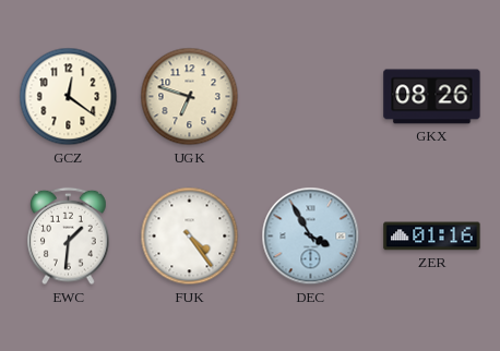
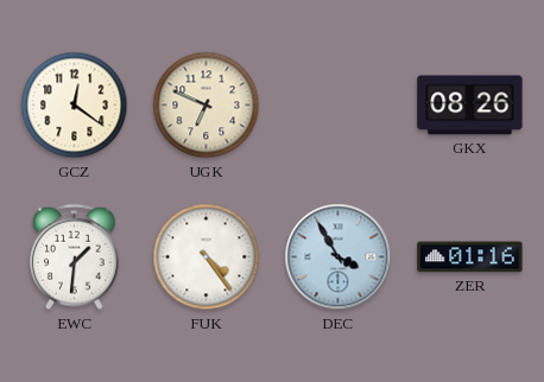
UGK: 6:48 -> 6:49
